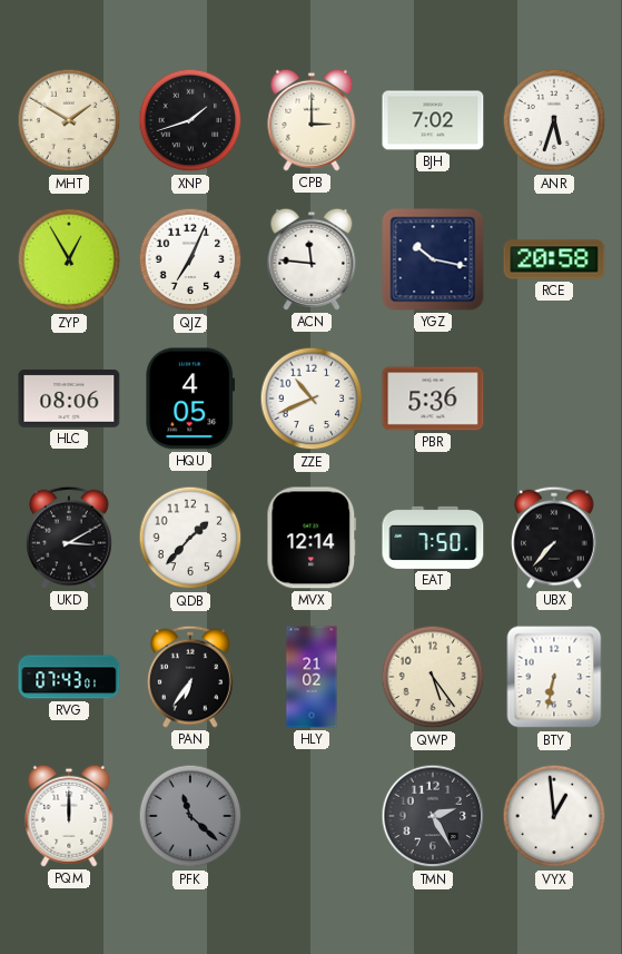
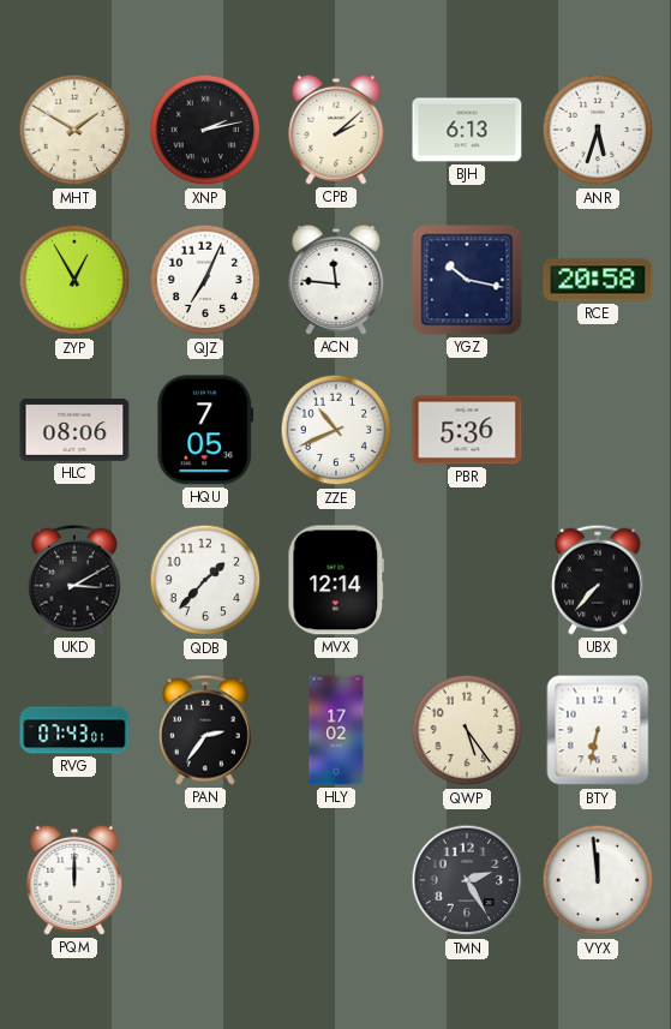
XNP: 1:42 -> 2:13
CPB: 3:00 -> 2:08
BJH: 7:02 -> 6:13
HQU: 4:05 -> 7:05
EAT: 7:50 -> none
PAN: 6:36 -> 2:36
HLY: 21:02 -> 17:02
PFK: 11:22 -> none
VYX: 12:59 -> 11:59
